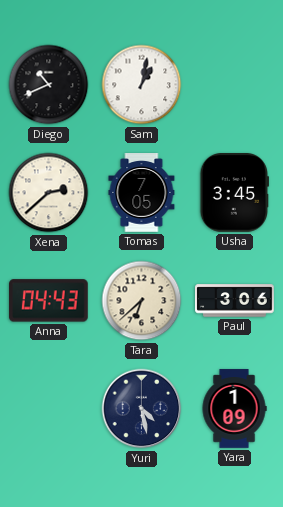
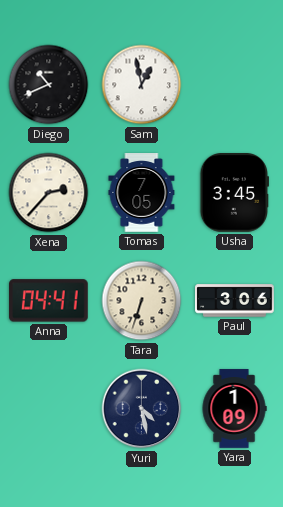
Sam: 1:02 -> 12:58
Xena: 2:38 -> 2:37
Anna: 04:43 -> 04:41
Tara: 6:38 -> 6:33
